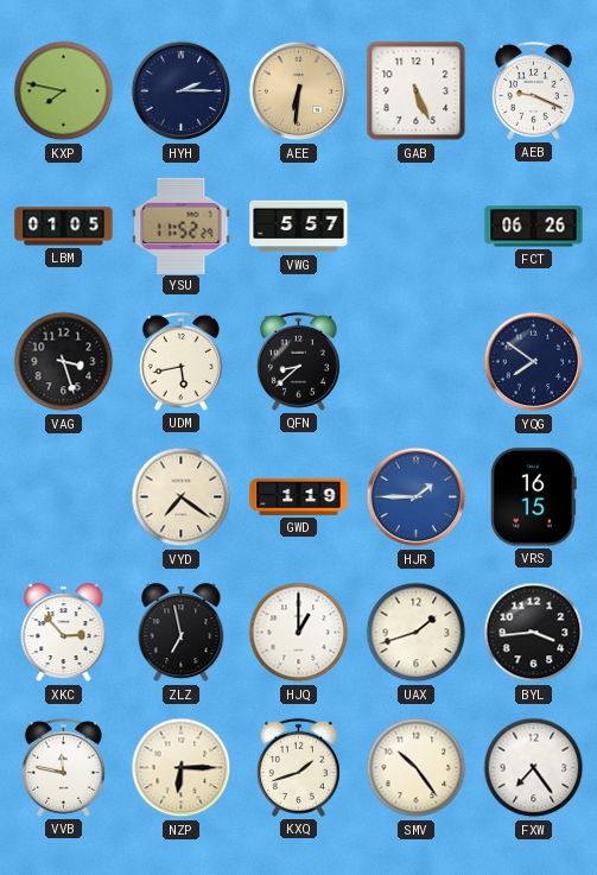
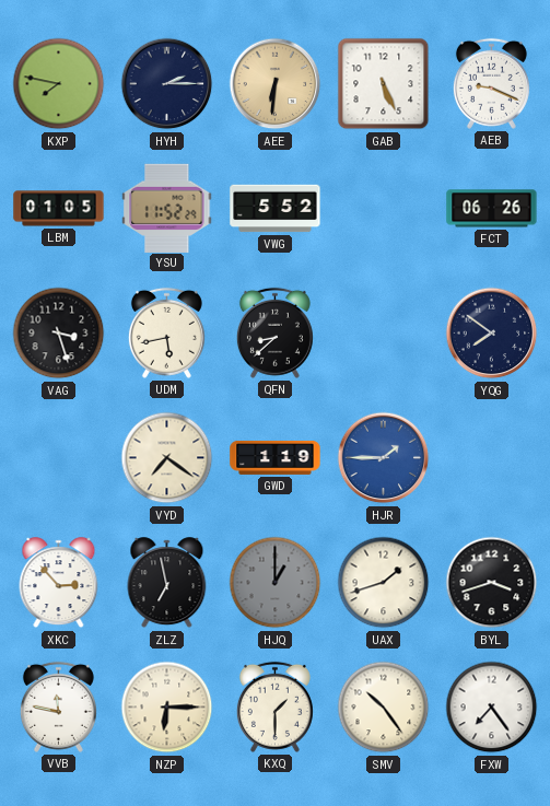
VWG: 5:57 -> 5:52
VRS: 16:15 -> none
HJQ dial: white -> grey
BYL: 3:44 -> 3:42
KXQ: 1:42 -> 1:30
